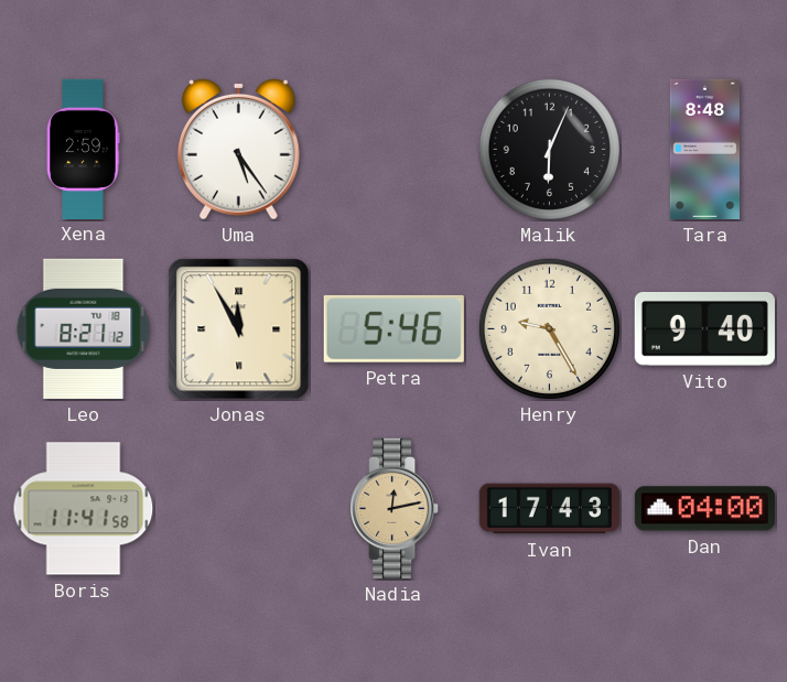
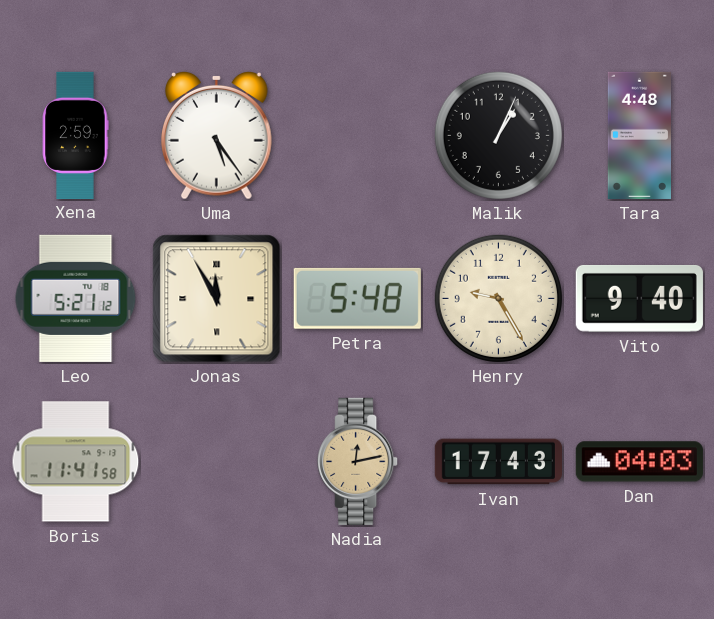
Malik: 6:04 -> 1:04
Tara: 8:48 -> 4:48
Leo: 8:21 -> 5:21
Petra: 5:46 -> 5:48
Dan: 04:00 -> 04:03
